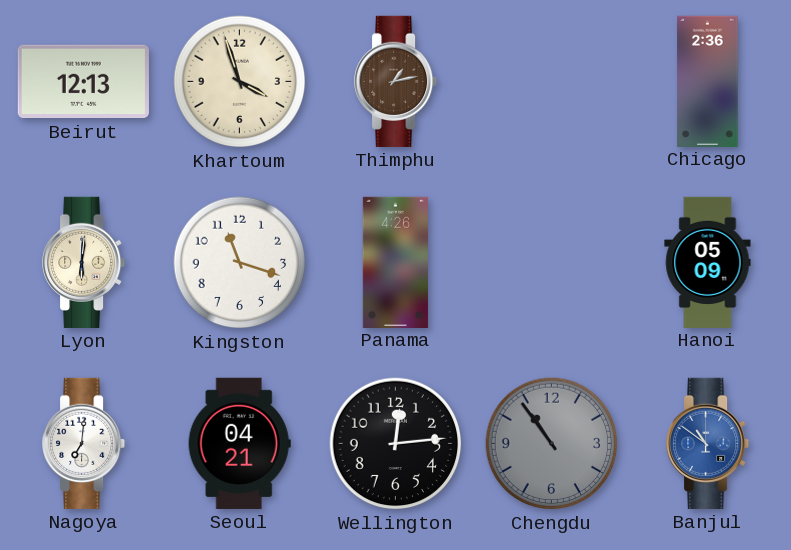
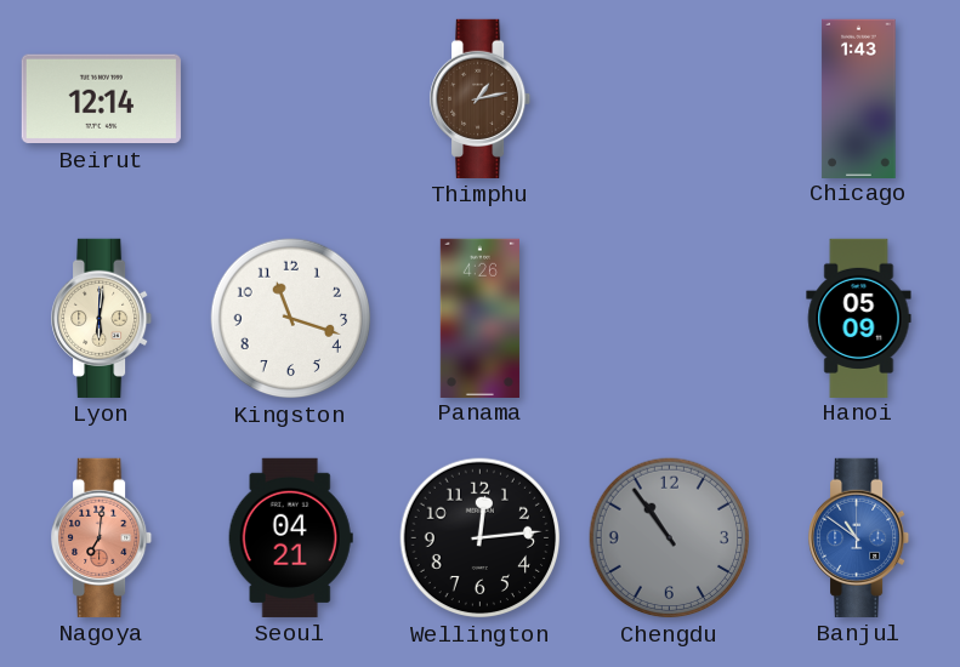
Beirut: 12:13 -> 12:14
Khartoum: 3:57 -> none
Chicago: 2:36 -> 1:43
Nagoya dial: white -> salmon
